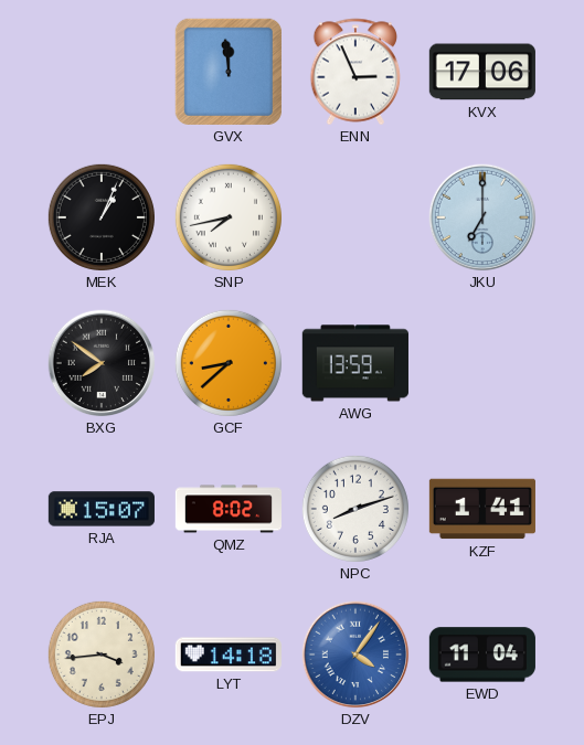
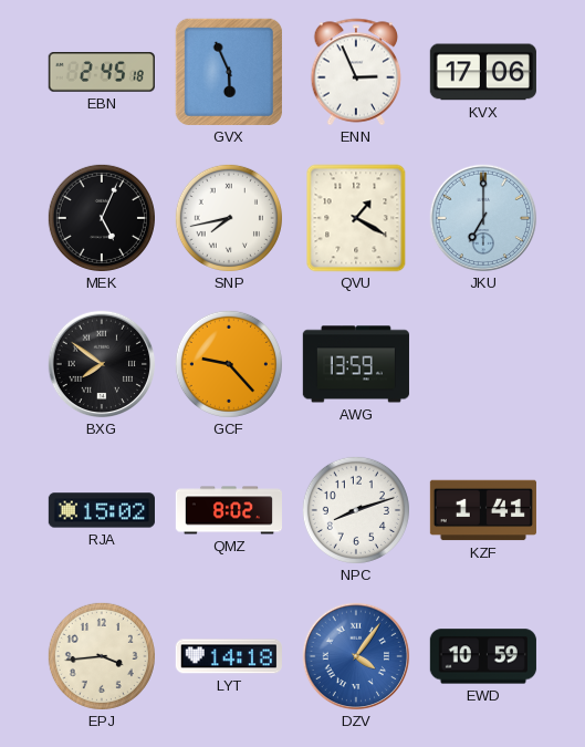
EBN: none -> 2:45
GVX: 11:59 -> 5:56
MEK: 1:04 -> 5:04
QVU: none -> 1:20
GCF: 8:38 -> 9:23
RJA: 15:07 -> 15:02
EWD: 11:04 -> 10:59
